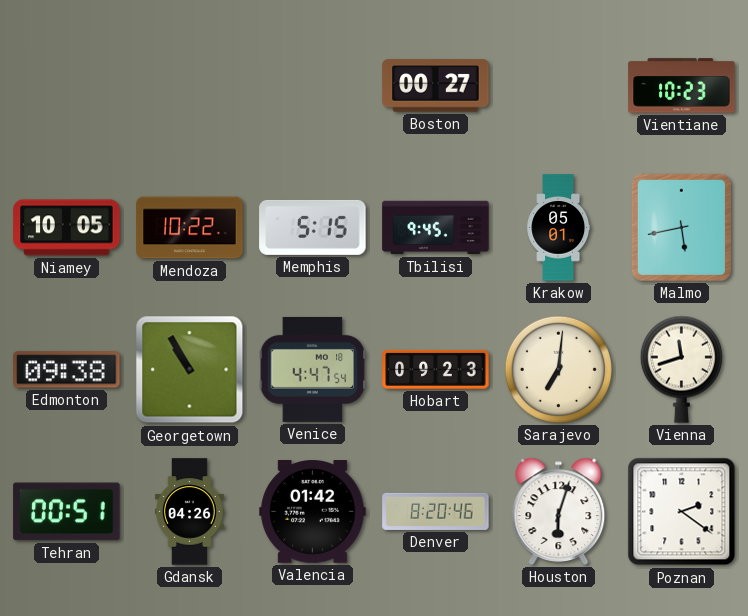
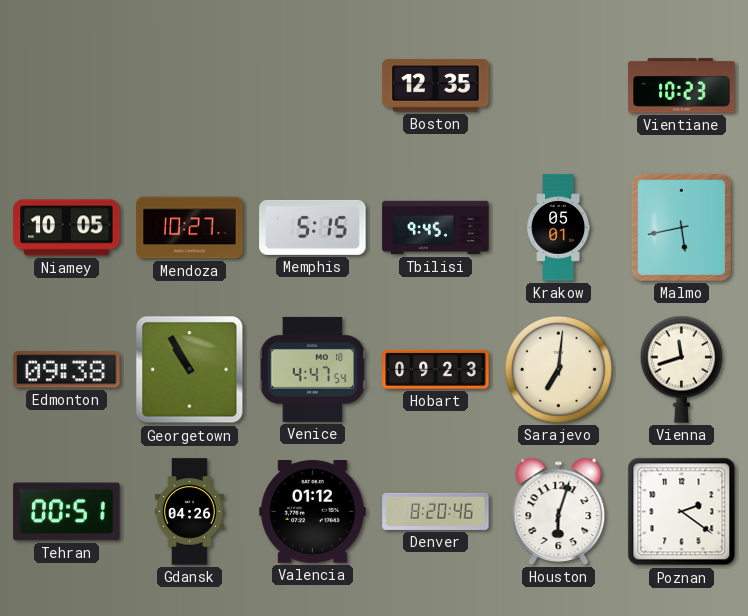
Boston: 00:27 -> 12:35
Mendoza: 10:22 -> 10:27
Valencia: 01:42 -> 01:12
